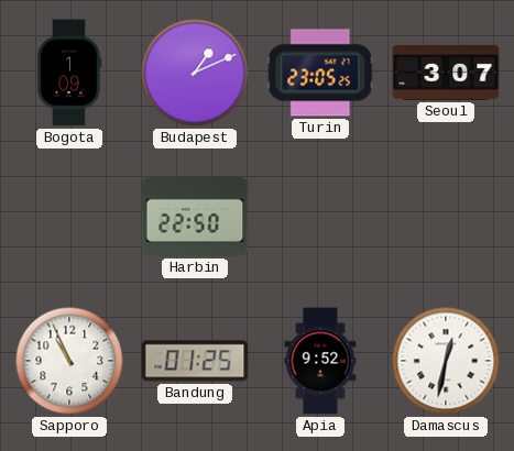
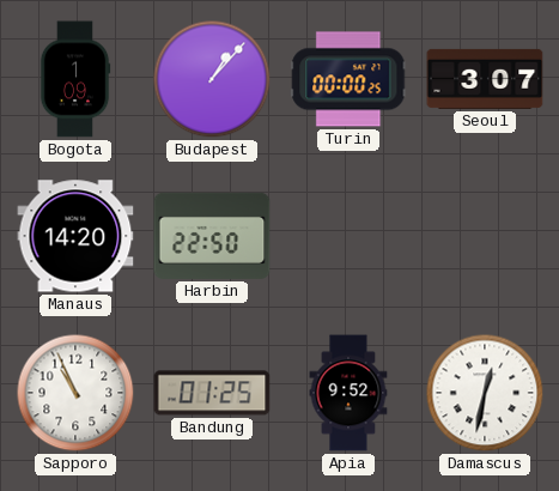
Budapest: 1:11 -> 1:07
Turin: 23:05 -> 00:00
Manaus: none -> 14:20
